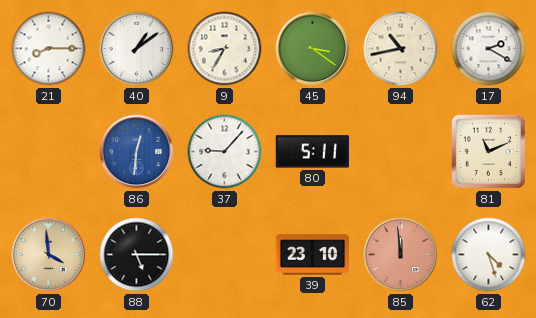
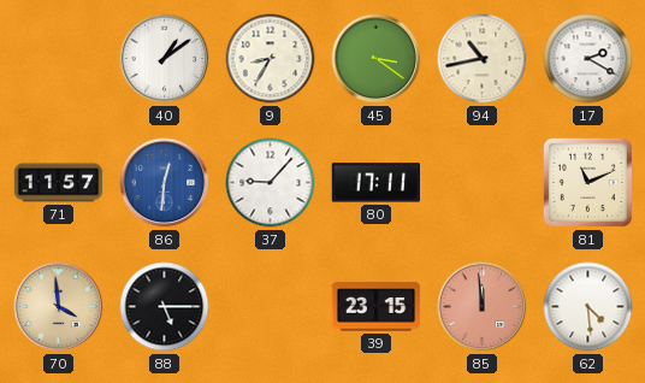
21: 8:15 -> none
71: none -> 11:57
80: 5:11 -> 17:11
39: 23:10 -> 23:15
62: 4:27 -> 4:29
